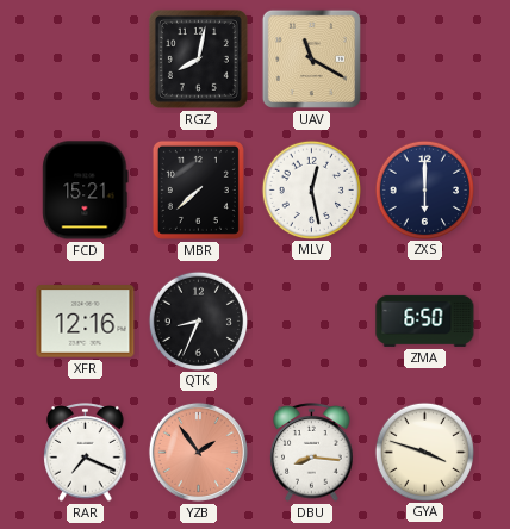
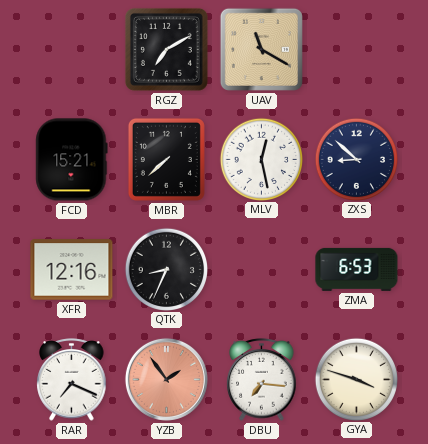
RGZ: 8:02 -> 7:10
ZXS: 6:00 -> 8:52
ZMA: 6:50 -> 6:53
DBU: 8:16 -> 7:16
